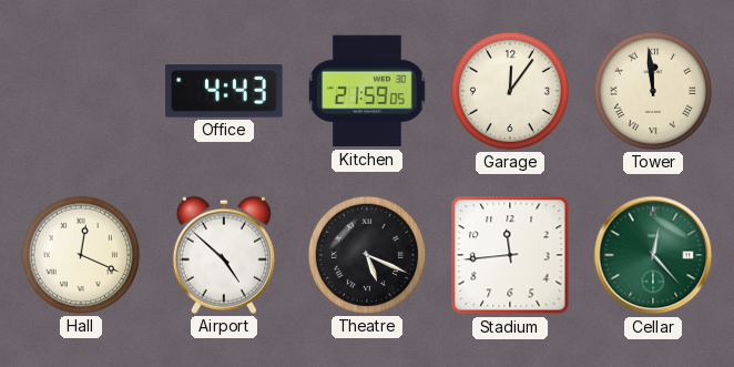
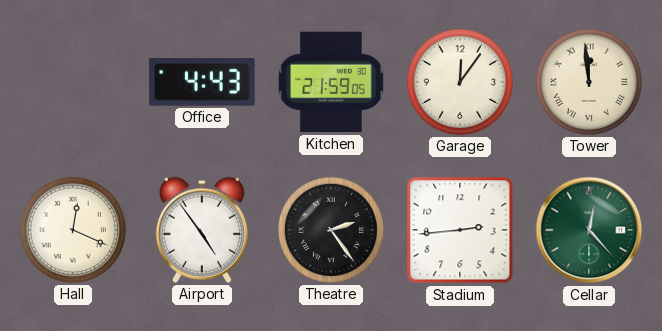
Airport: 4:52 -> 4:54
Theatre: 5:19 -> 2:24
Stadium: 11:44 -> 2:44
